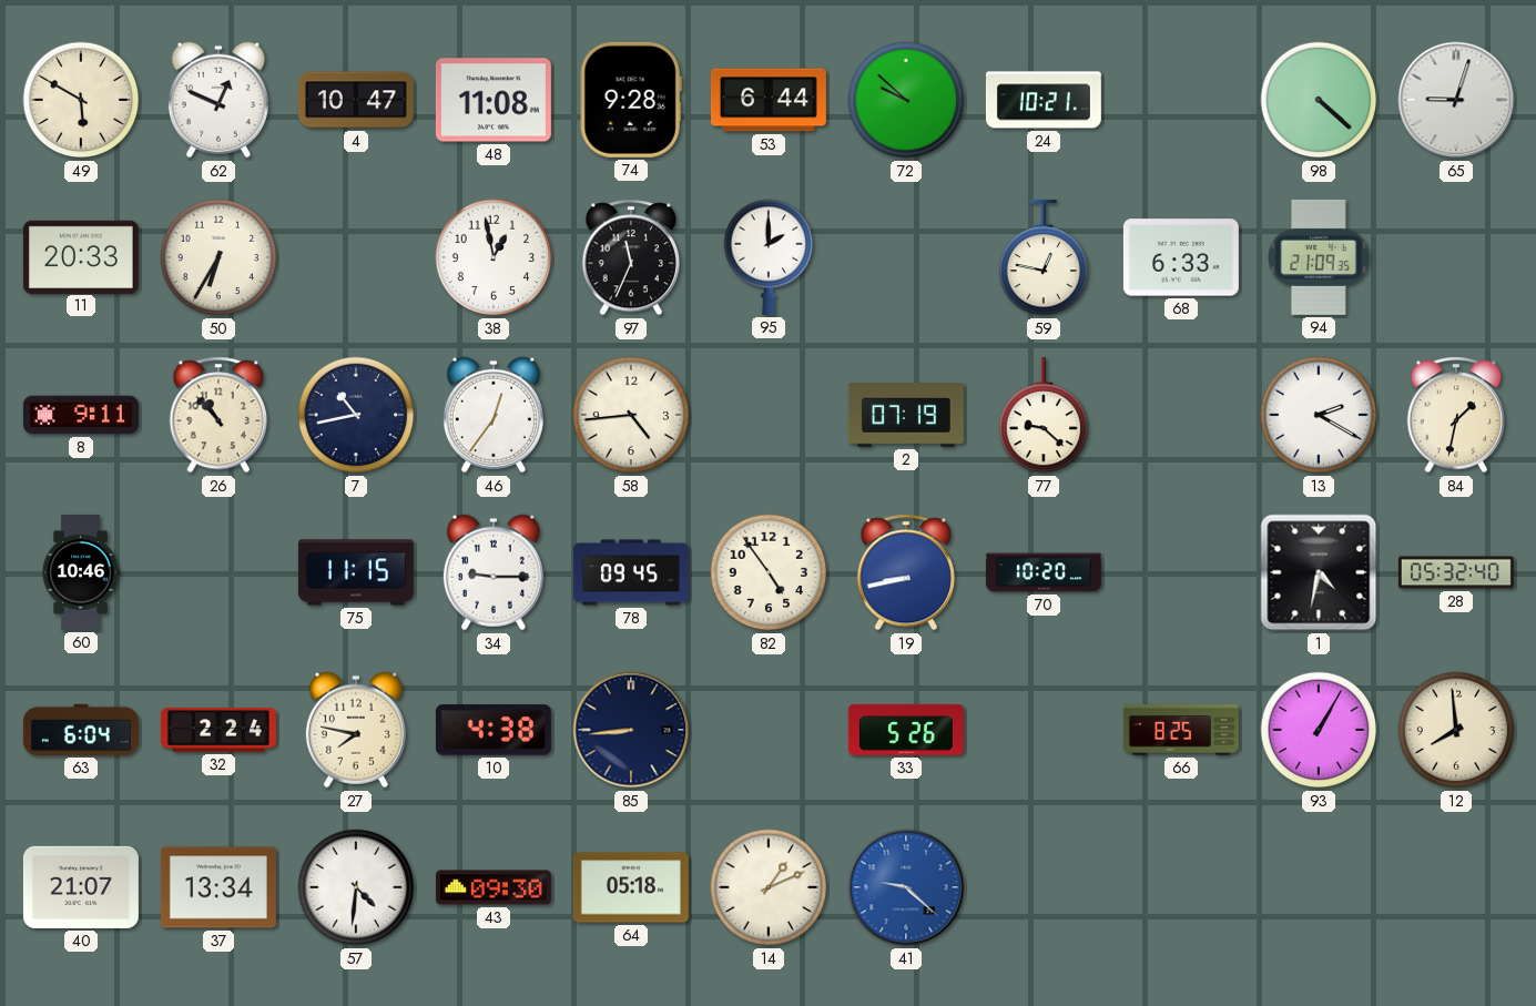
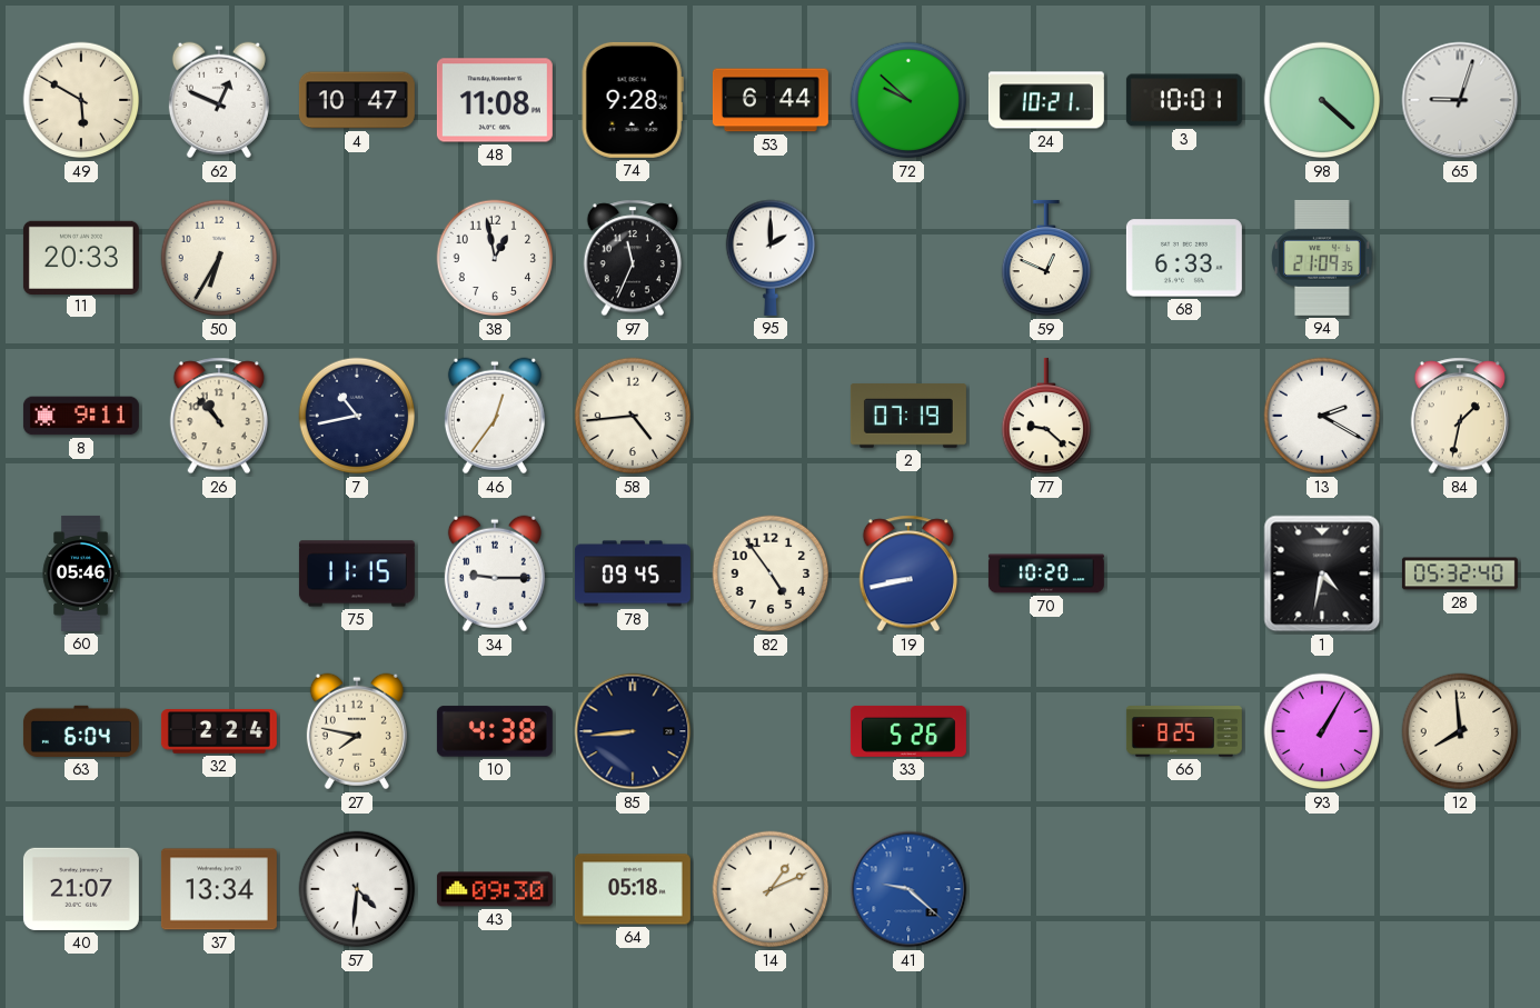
3: none -> 10:01
59: 12:47 -> 12:49
60: 10:46 -> 05:46
